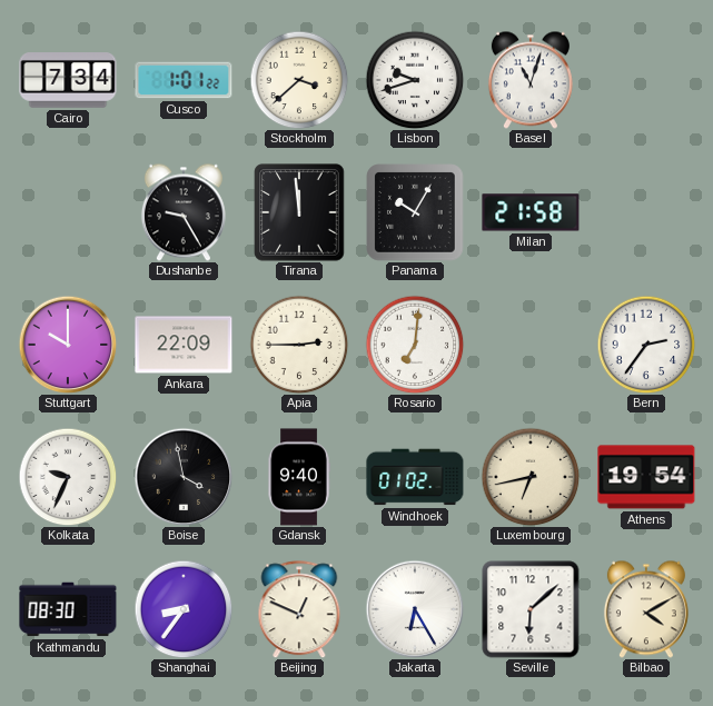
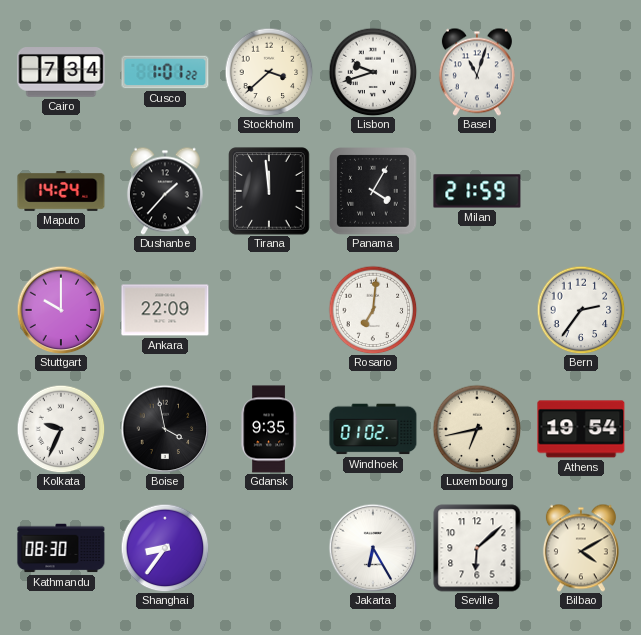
Maputo: none -> 14:24
Dushanbe: 9:25 -> 1:37
Panama: 10:05 -> 4:05
Milan: 21:58 -> 21:59
Apia: 2:45 -> none
Gdansk: 9:40 -> 9:35
Beijing: 12:49 -> none
